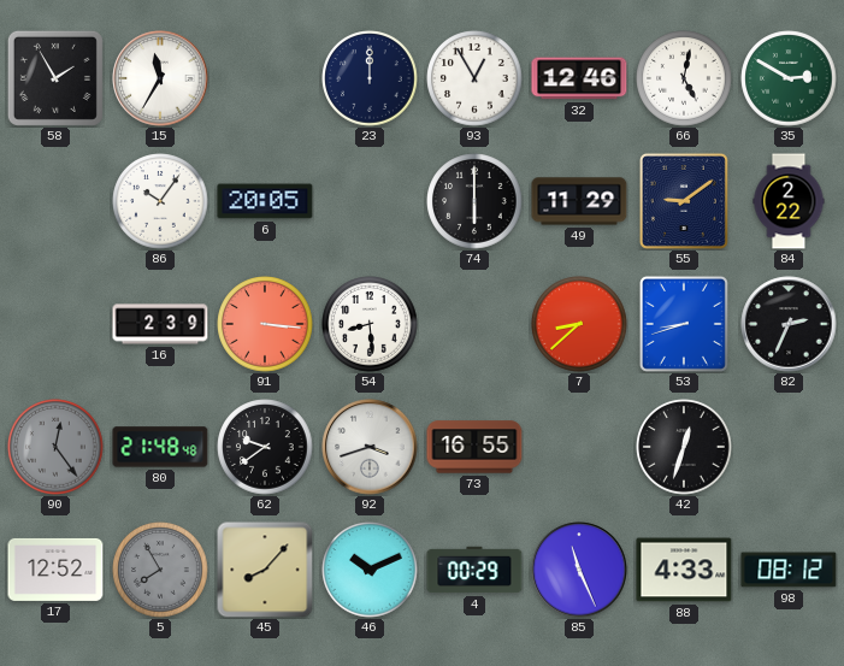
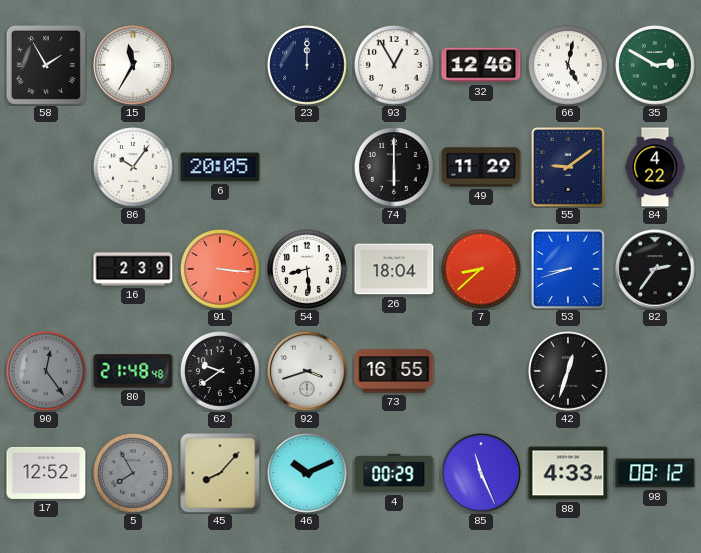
84: 2:22 -> 4:22
26: none -> 18:04
82: 2:34 -> 2:36
